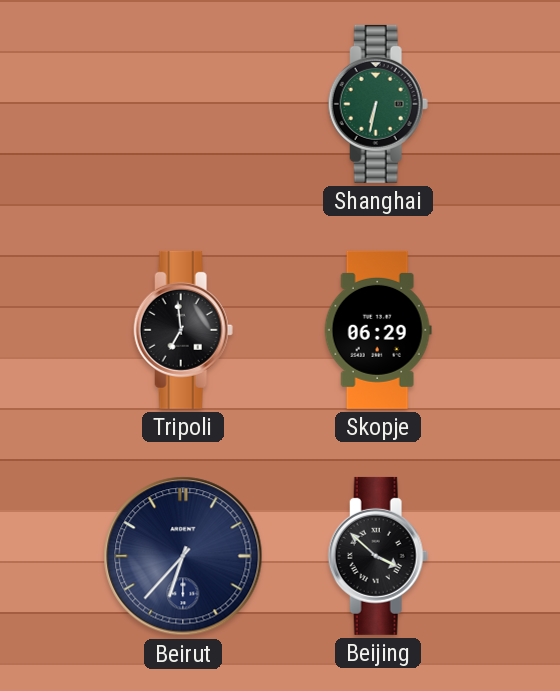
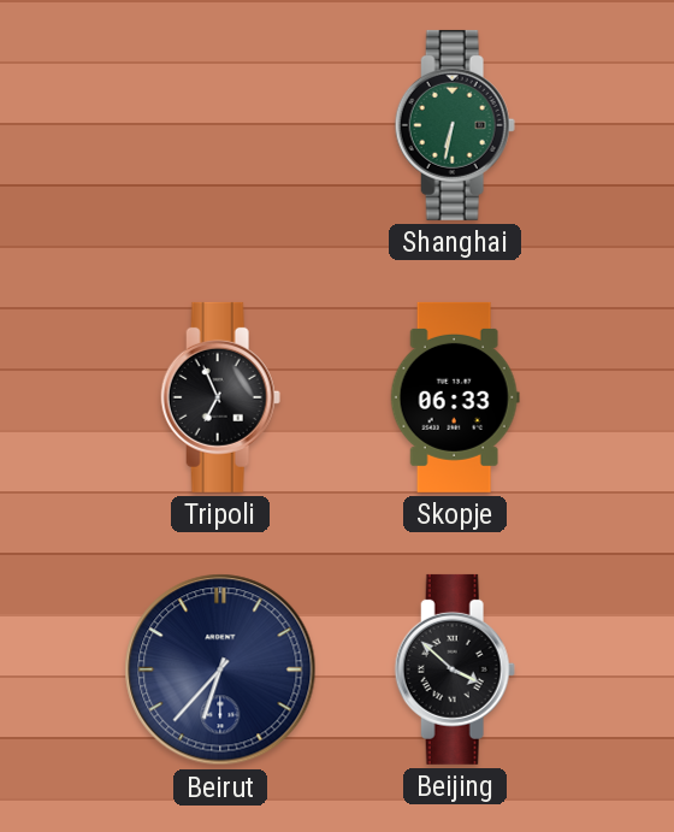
Tripoli: 6:59 -> 6:56
Skopje: 06:29 -> 06:33
